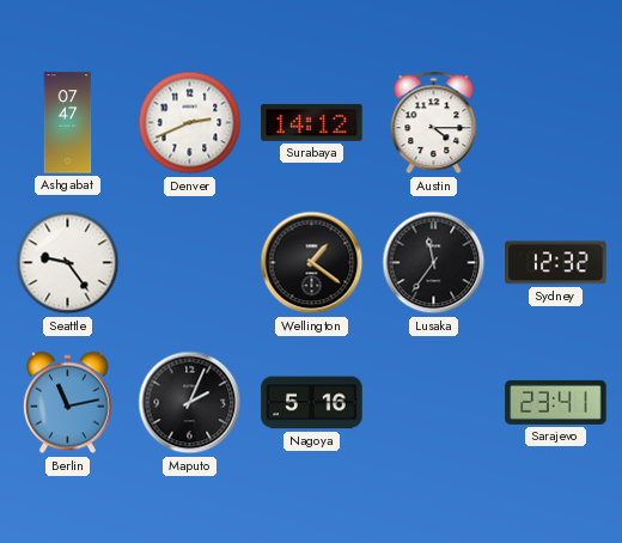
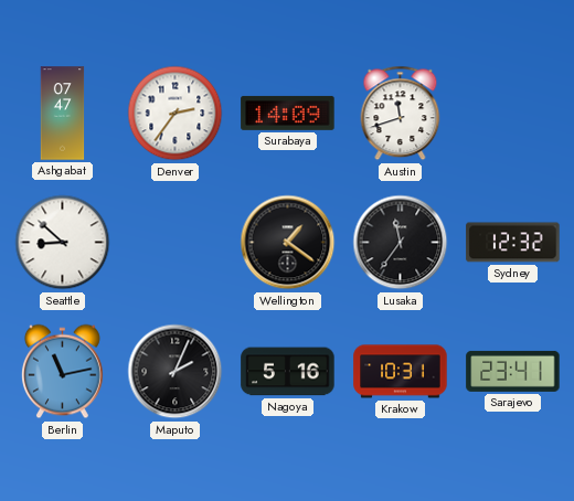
Denver: 2:41 -> 2:36
Surabaya: 14:12 -> 14:09
Austin: 4:15 -> 11:42
Seattle: 9:24 -> 8:52
Krakow: none -> 10:31
